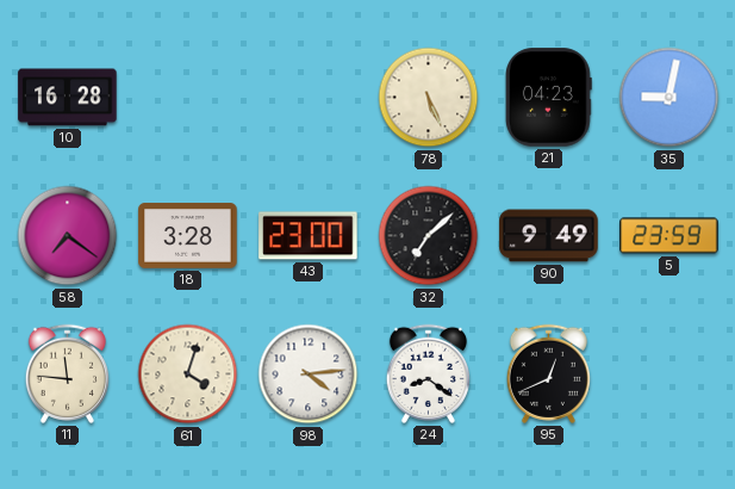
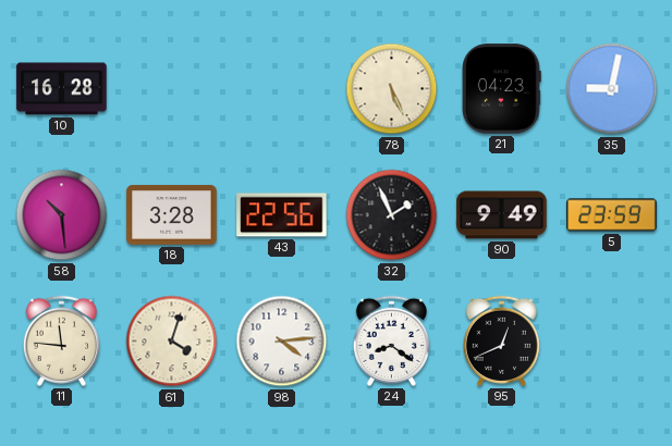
58: 7:21 -> 10:29
43: 23:00 -> 22:56
32: 7:08 -> 1:56
